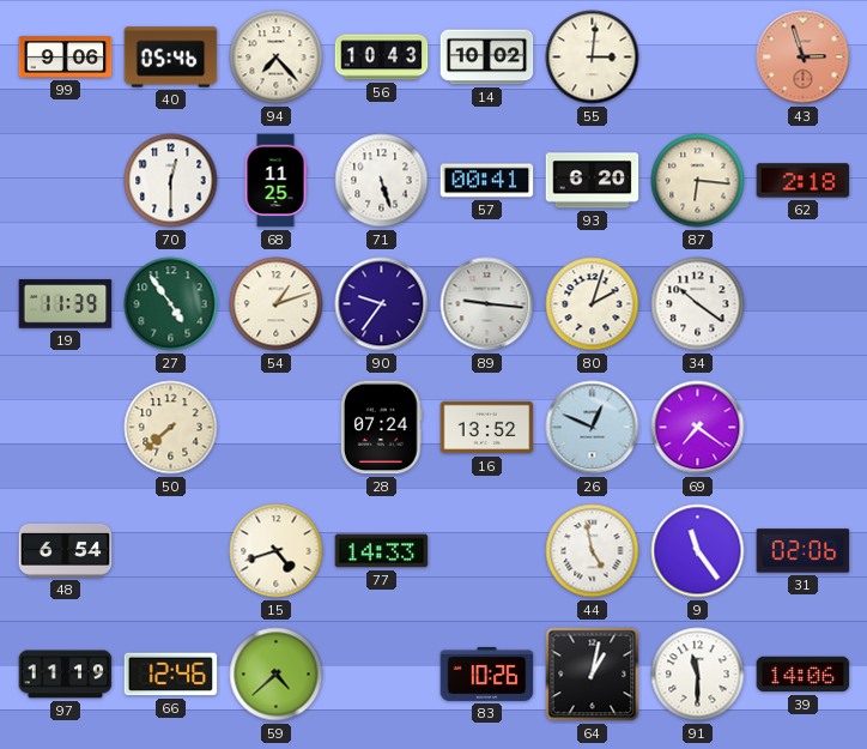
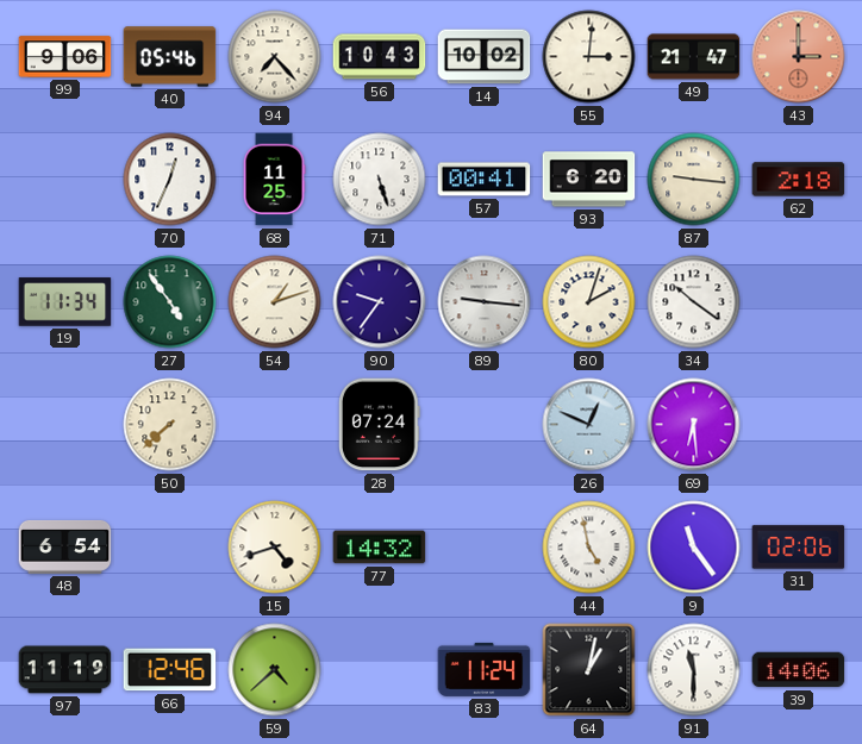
49: none -> 21:47
43: 2:57 -> 3:00
70: 12:30 -> 12:34
87: 6:16 -> 9:16
19: 11:39 -> 11:34
16: 13:52 -> none
69: 7:21 -> 6:29
77: 14:33 -> 14:32
83: 10:26 -> 11:24
